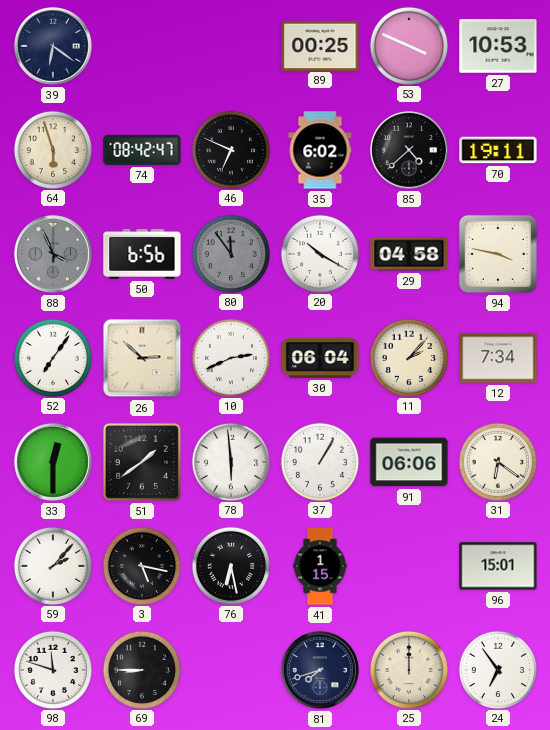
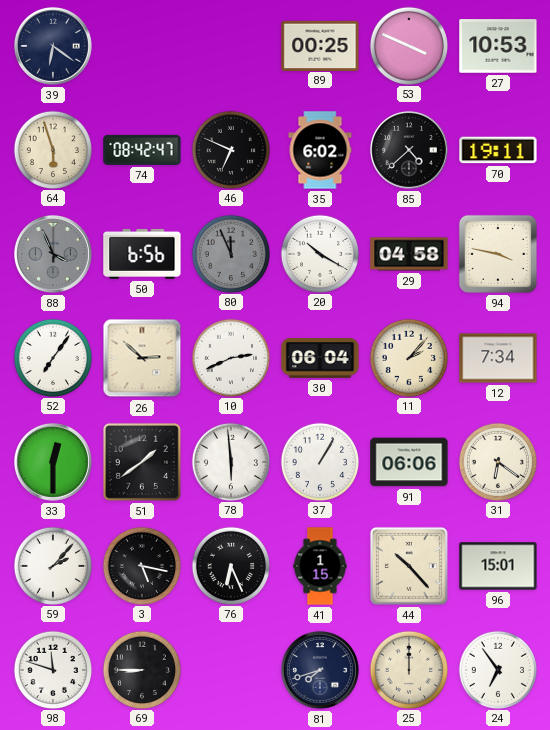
80: 11:54 -> 11:56
76: 6:28 -> 6:26
44: none -> 10:23
